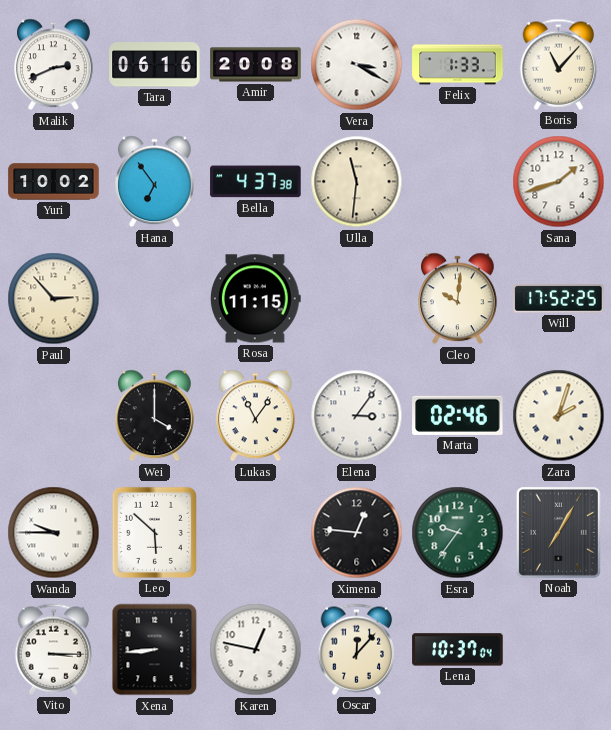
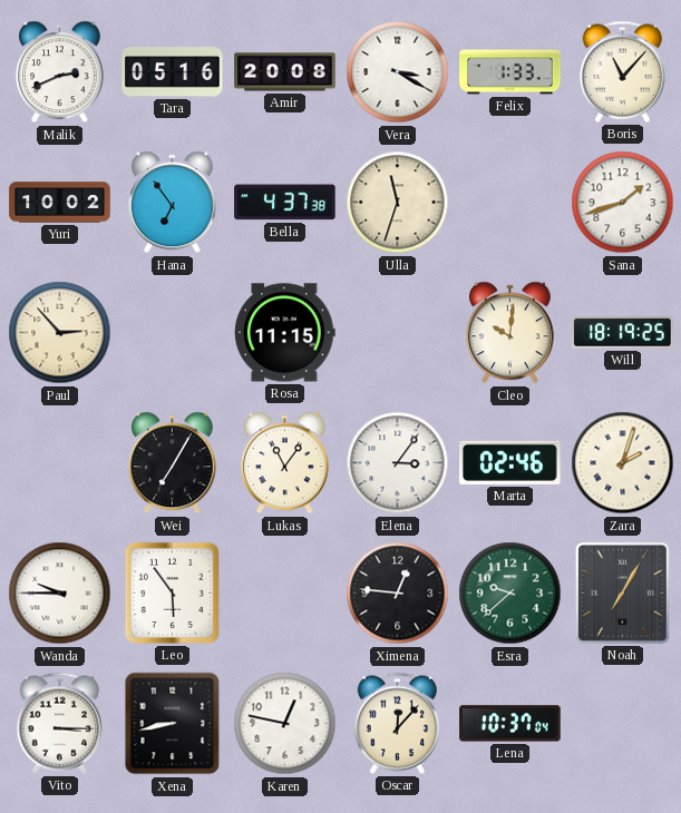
Tara: 06:16 -> 05:16
Ulla: 11:31 -> 11:33
Will: 17:52 -> 18:19
Wei: 4:00 -> 7:05
Leo: 5:52 -> 5:54
Esra: 9:36 -> 9:38
Xena: 8:44 -> 8:43
